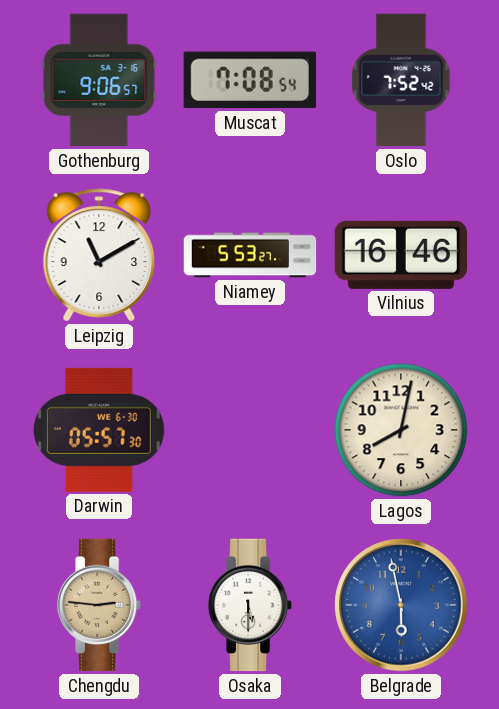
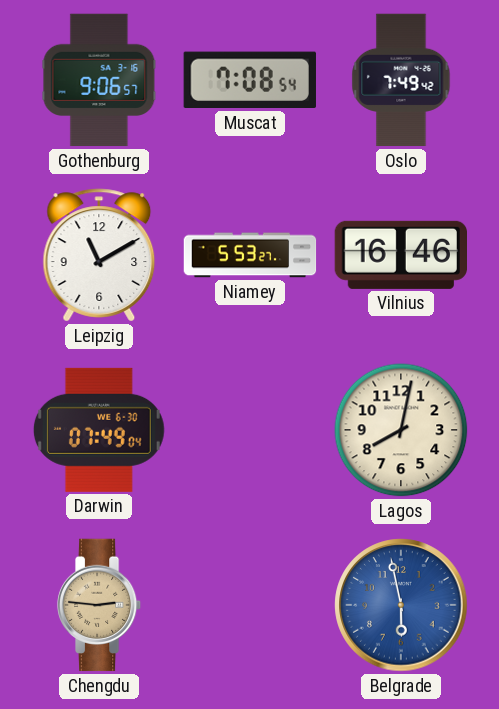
Oslo: 7:52 -> 7:49
Darwin: 05:57 -> 07:49
Osaka: 5:30 -> none
